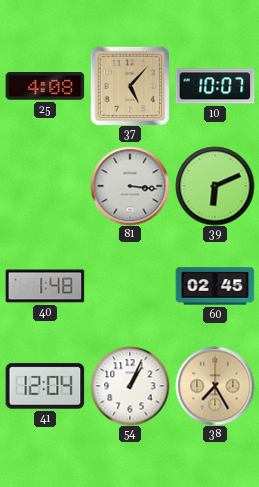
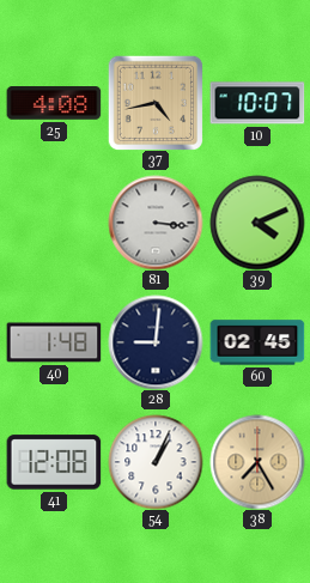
37: 5:07 -> 4:43
39: 6:11 -> 4:11
28: none -> 9:01
41: 12:04 -> 12:08
